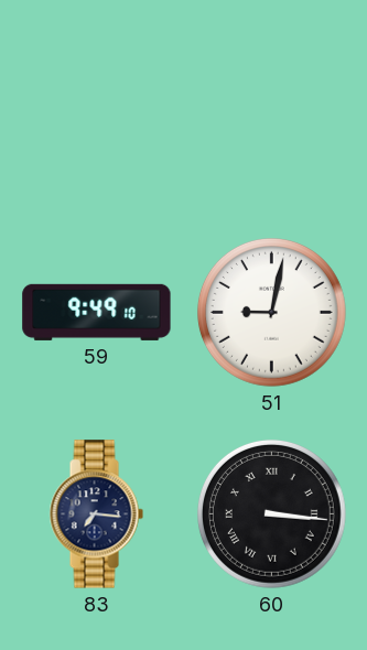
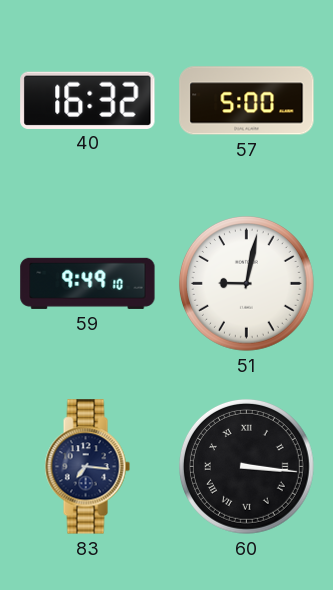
40: none -> 16:32
57: none -> 5:00
